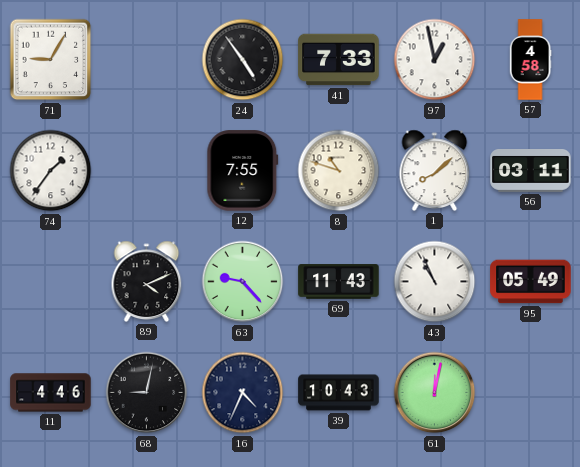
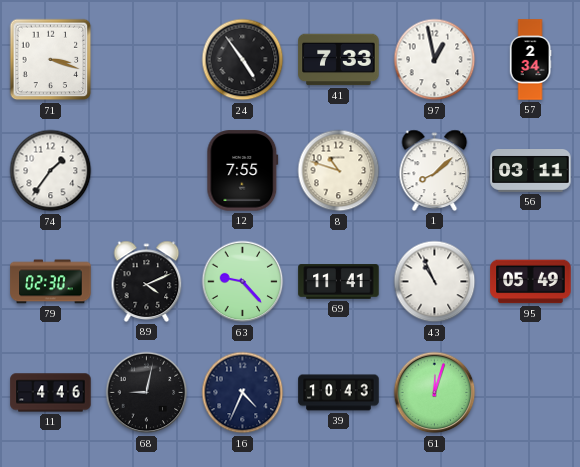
71: 9:05 -> 3:18
57: 4:58 -> 2:34
79: none -> 02:30
69: 11:43 -> 11:41
61: 12:02 -> 12:03
